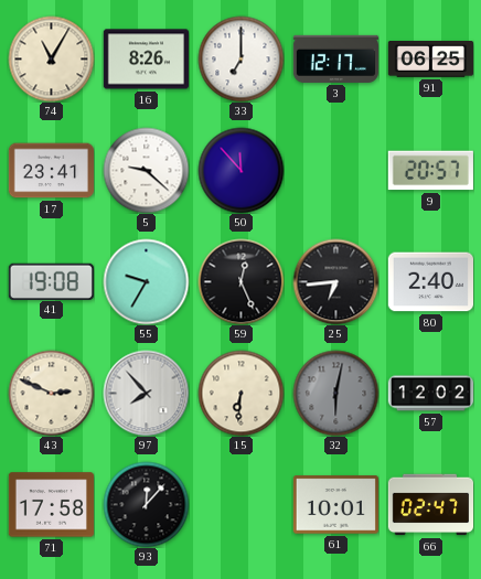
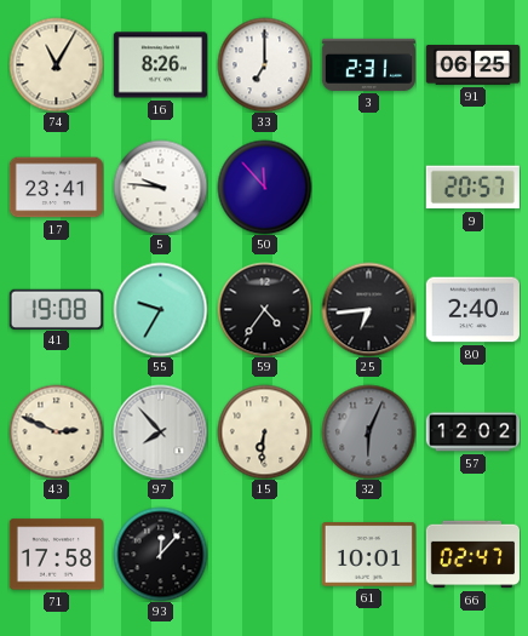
3: 12:17 -> 2:31
5: 9:22 -> 9:46
59: 12:26 -> 4:36
32: 6:02 -> 6:04
